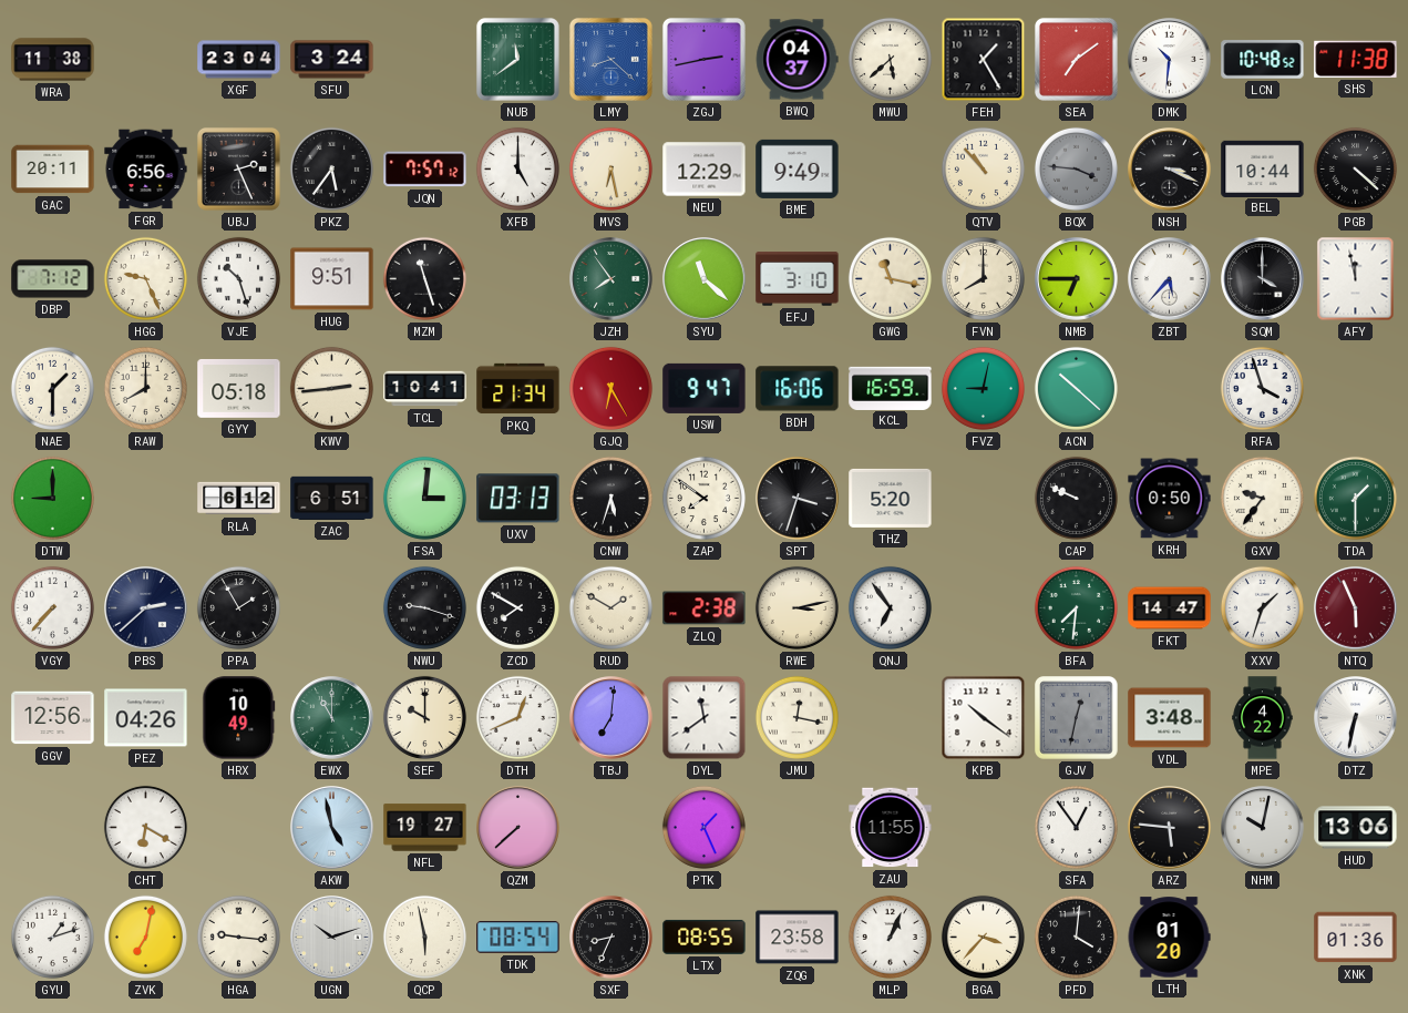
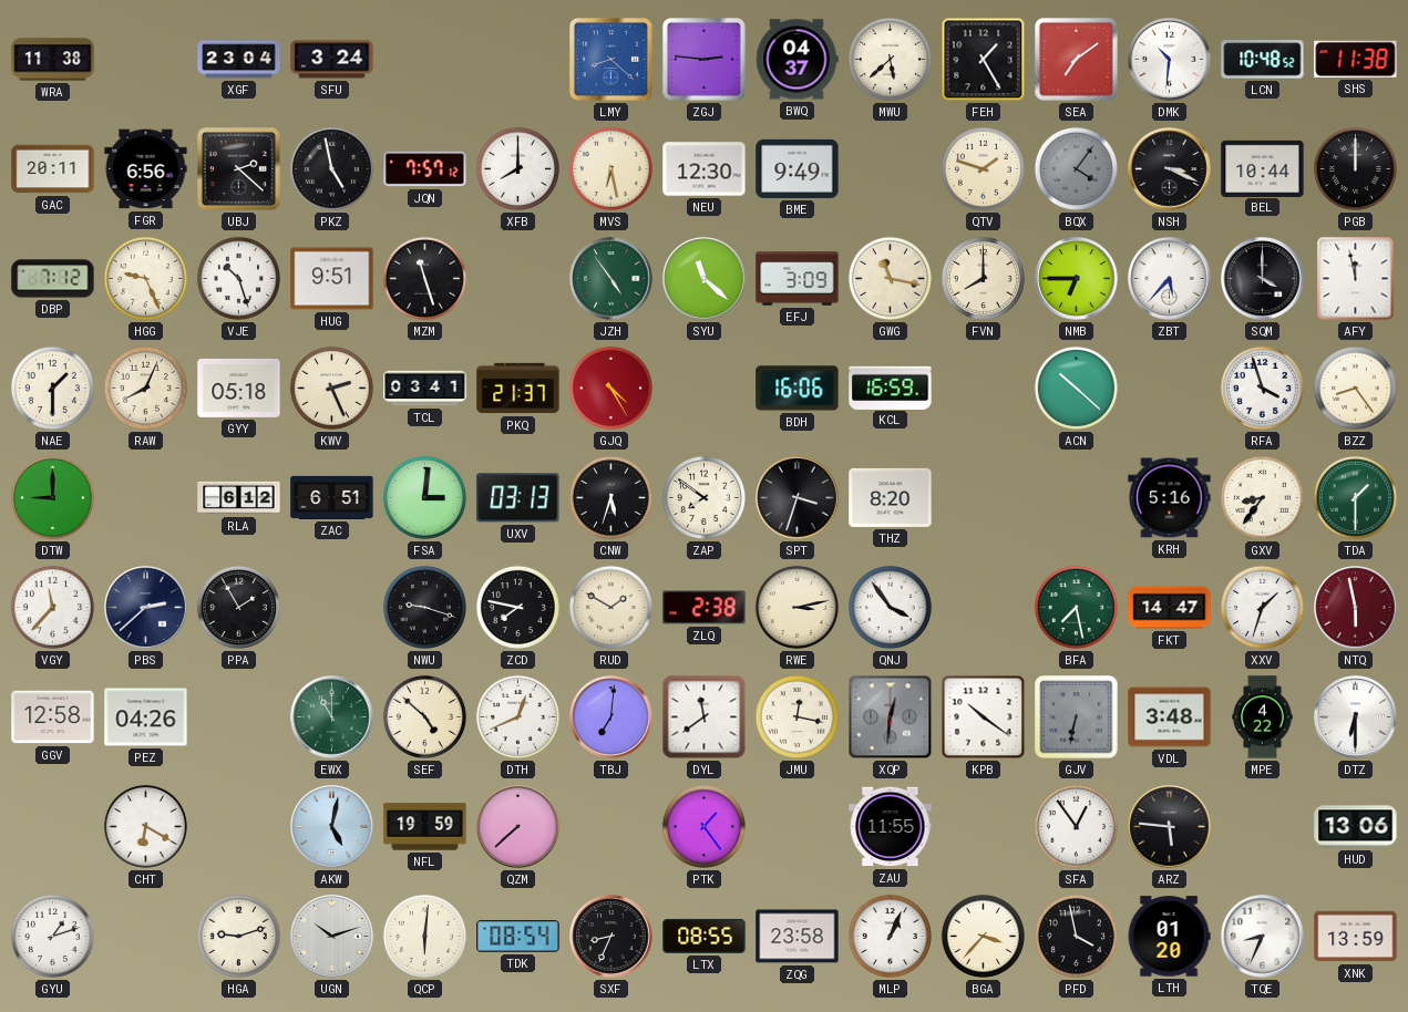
NUB: 11:39 -> none
ZGJ: 2:43 -> 2:46
UBJ: 2:26 -> 2:22
PKZ: 5:36 -> 4:58
XFB: 5:00 -> 8:00
NEU: 12:29 -> 12:30
QTV: 10:53 -> 1:48
BQX: 3:46 -> 4:06
PGB: 4:22 -> 12:00
JZH: 7:54 -> 4:54
EFJ: 3:10 -> 3:09
RAW: 8:00 -> 8:04
KWV: 2:44 -> 2:26
TCL: 10:41 -> 03:41
PKQ: 21:34 -> 21:37
GJQ: 6:25 -> 4:25
USW: 9:47 -> none
FVZ: 9:02 -> none
BZZ: none -> 8:24
THZ: 5:20 -> 8:20
CAP: 9:49 -> none
KRH: 0:50 -> 5:16
GXV: 9:36 -> 8:36
VGY: 7:37 -> 11:37
ZCD: 7:50 -> 7:47
QNJ: 6:54 -> 3:54
BFA: 7:31 -> 7:28
NTQ: 5:56 -> 5:58
GGV: 12:56 -> 12:58
HRX: 10:49 -> none
SEF: 10:00 -> 4:52
XQP: none -> 12:31
GJV: 12:32 -> 6:32
DTZ: 6:32 -> 6:30
AKW: 4:58 -> 5:02
NFL: 19:27 -> 19:59
PTK: 1:26 -> 1:24
NHM: 10:02 -> none
ZVK: 7:02 -> none
HGA: 9:16 -> 9:12
QCP: 5:58 -> 6:01
PFD: 4:01 -> 3:58
TQE: none -> 8:34
XNK: 01:36 -> 13:59
